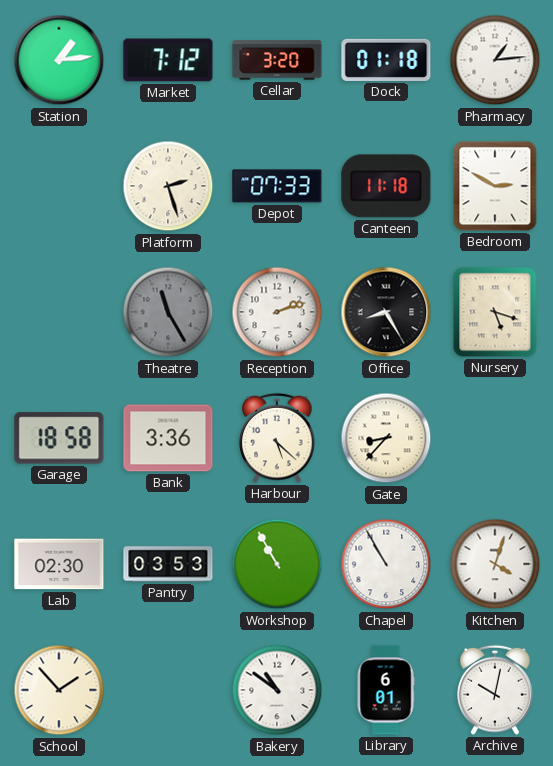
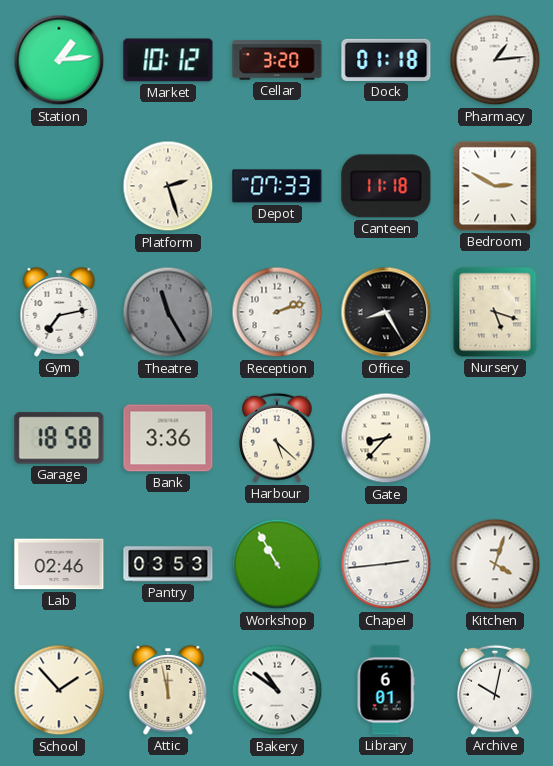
Market: 7:12 -> 10:12
Gym: none -> 7:13
Lab: 02:30 -> 02:46
Chapel: 10:55 -> 2:44
Attic: none -> 11:58
